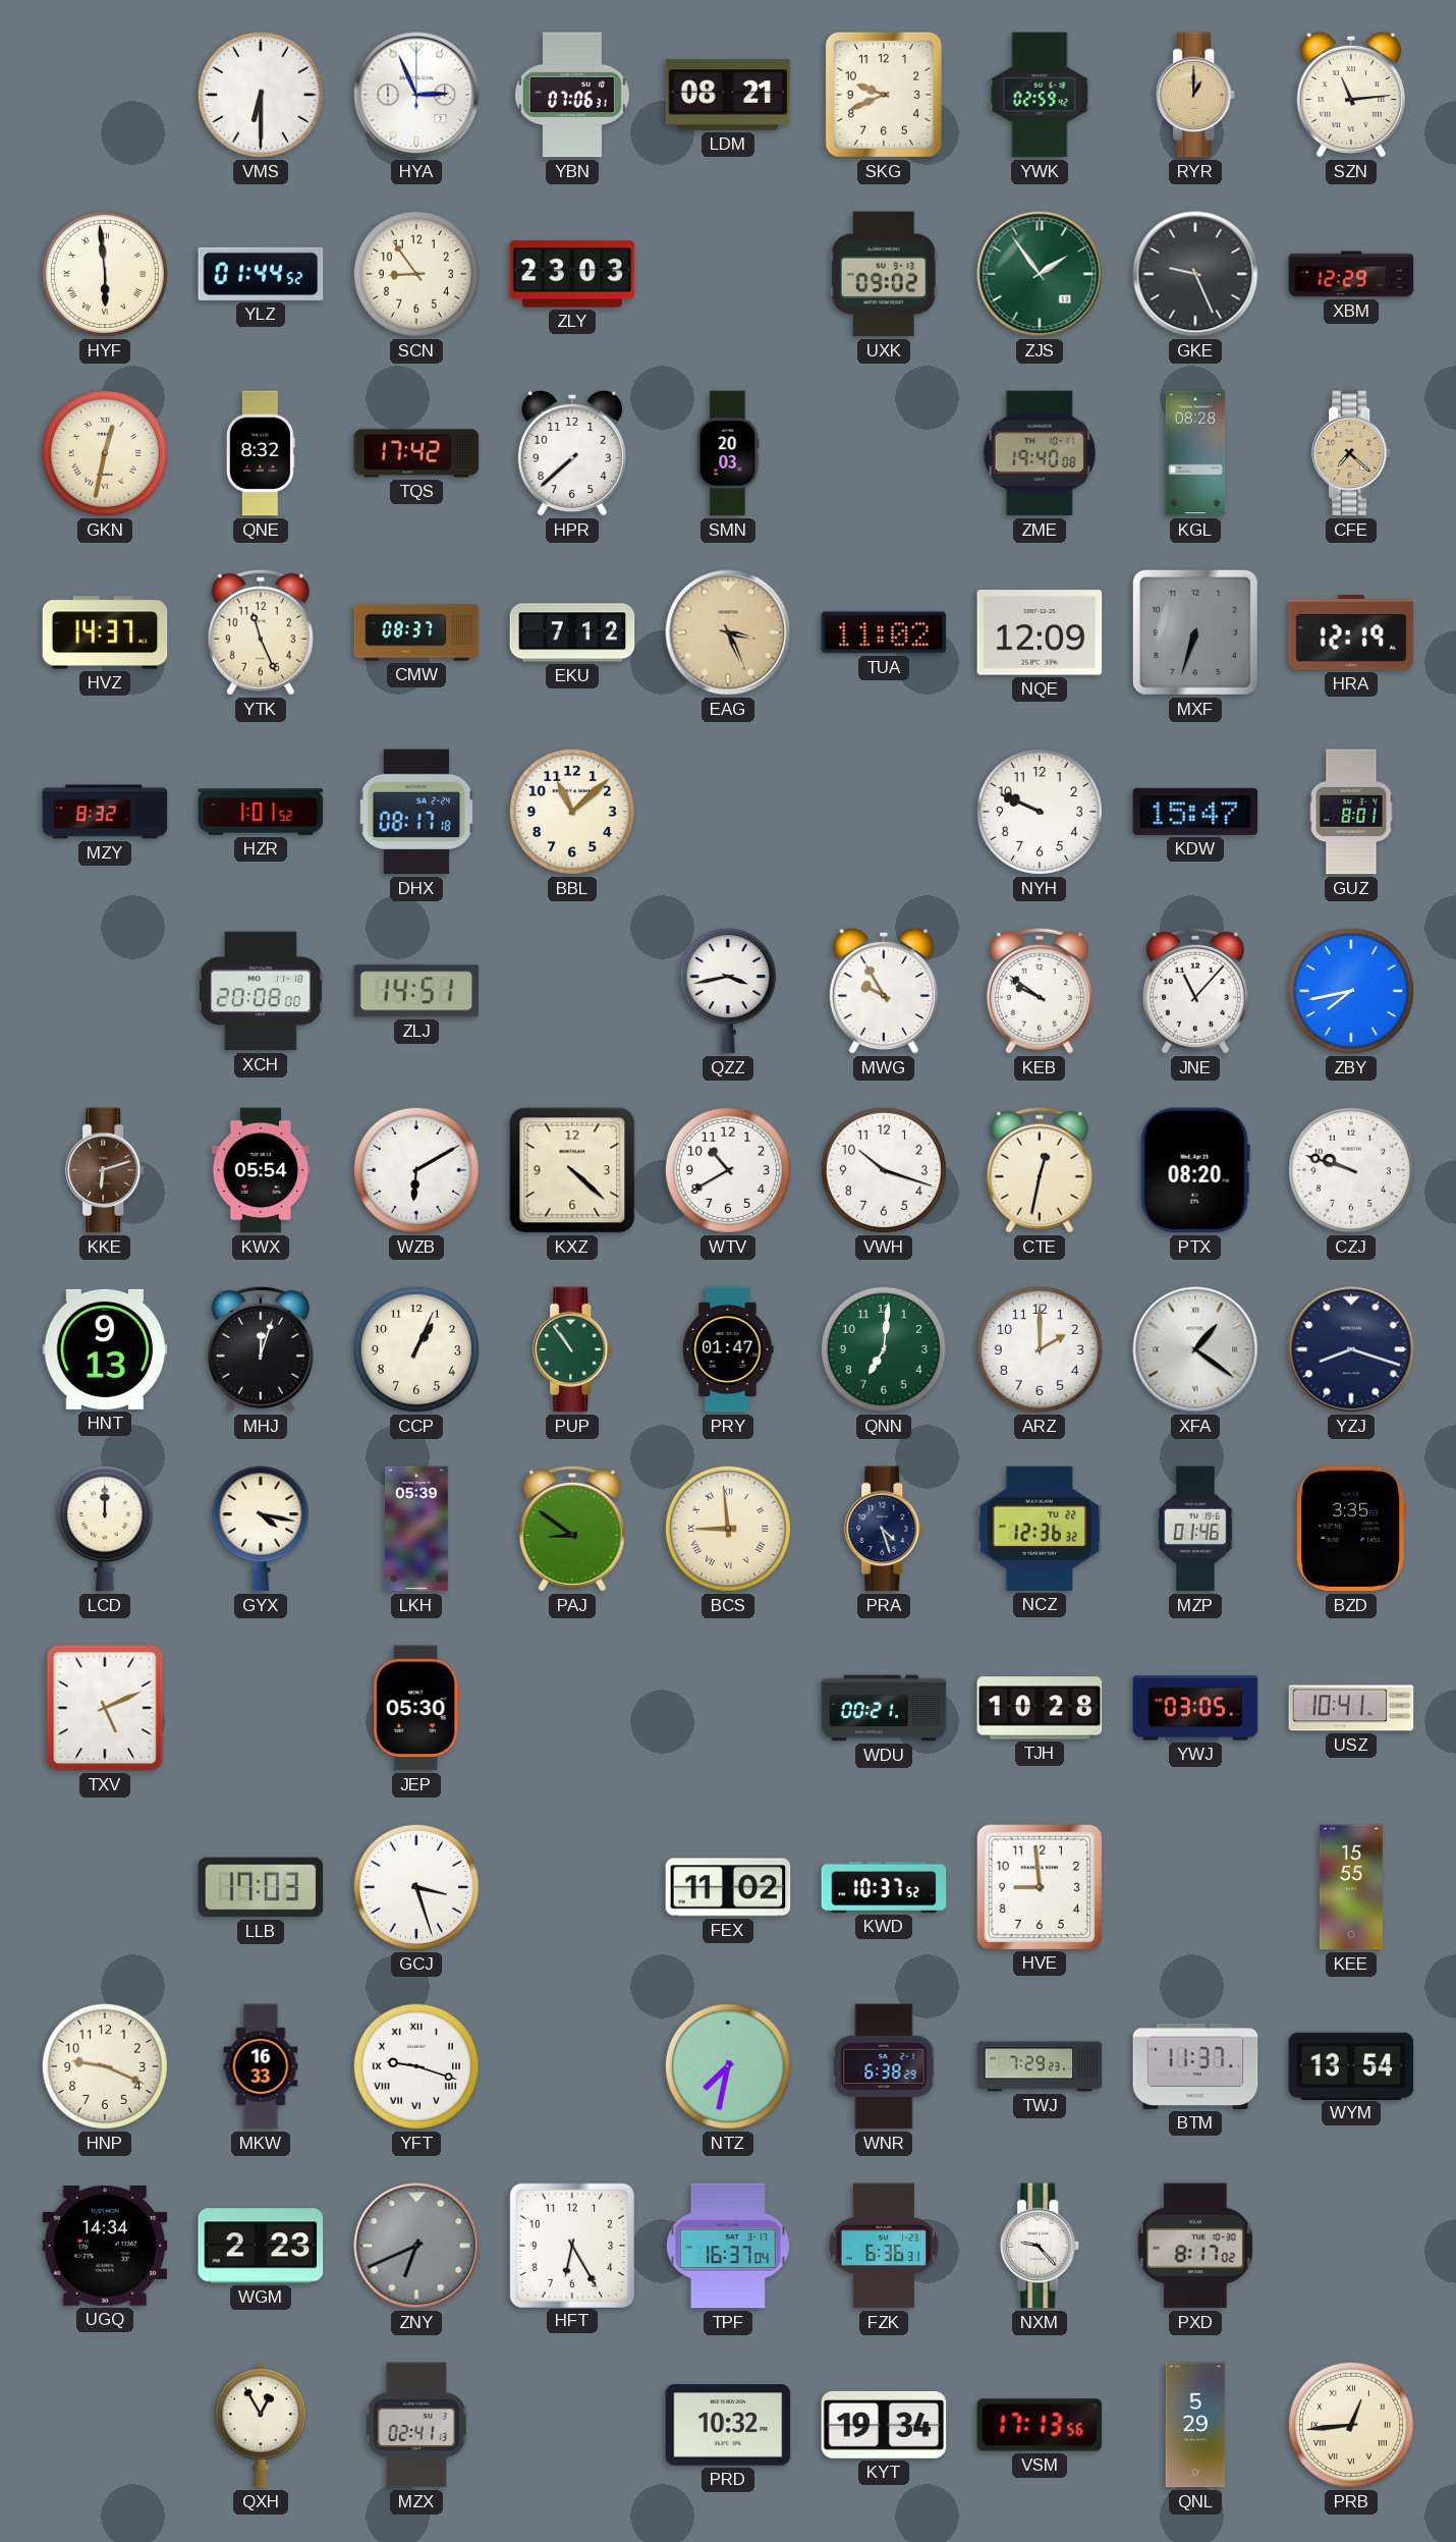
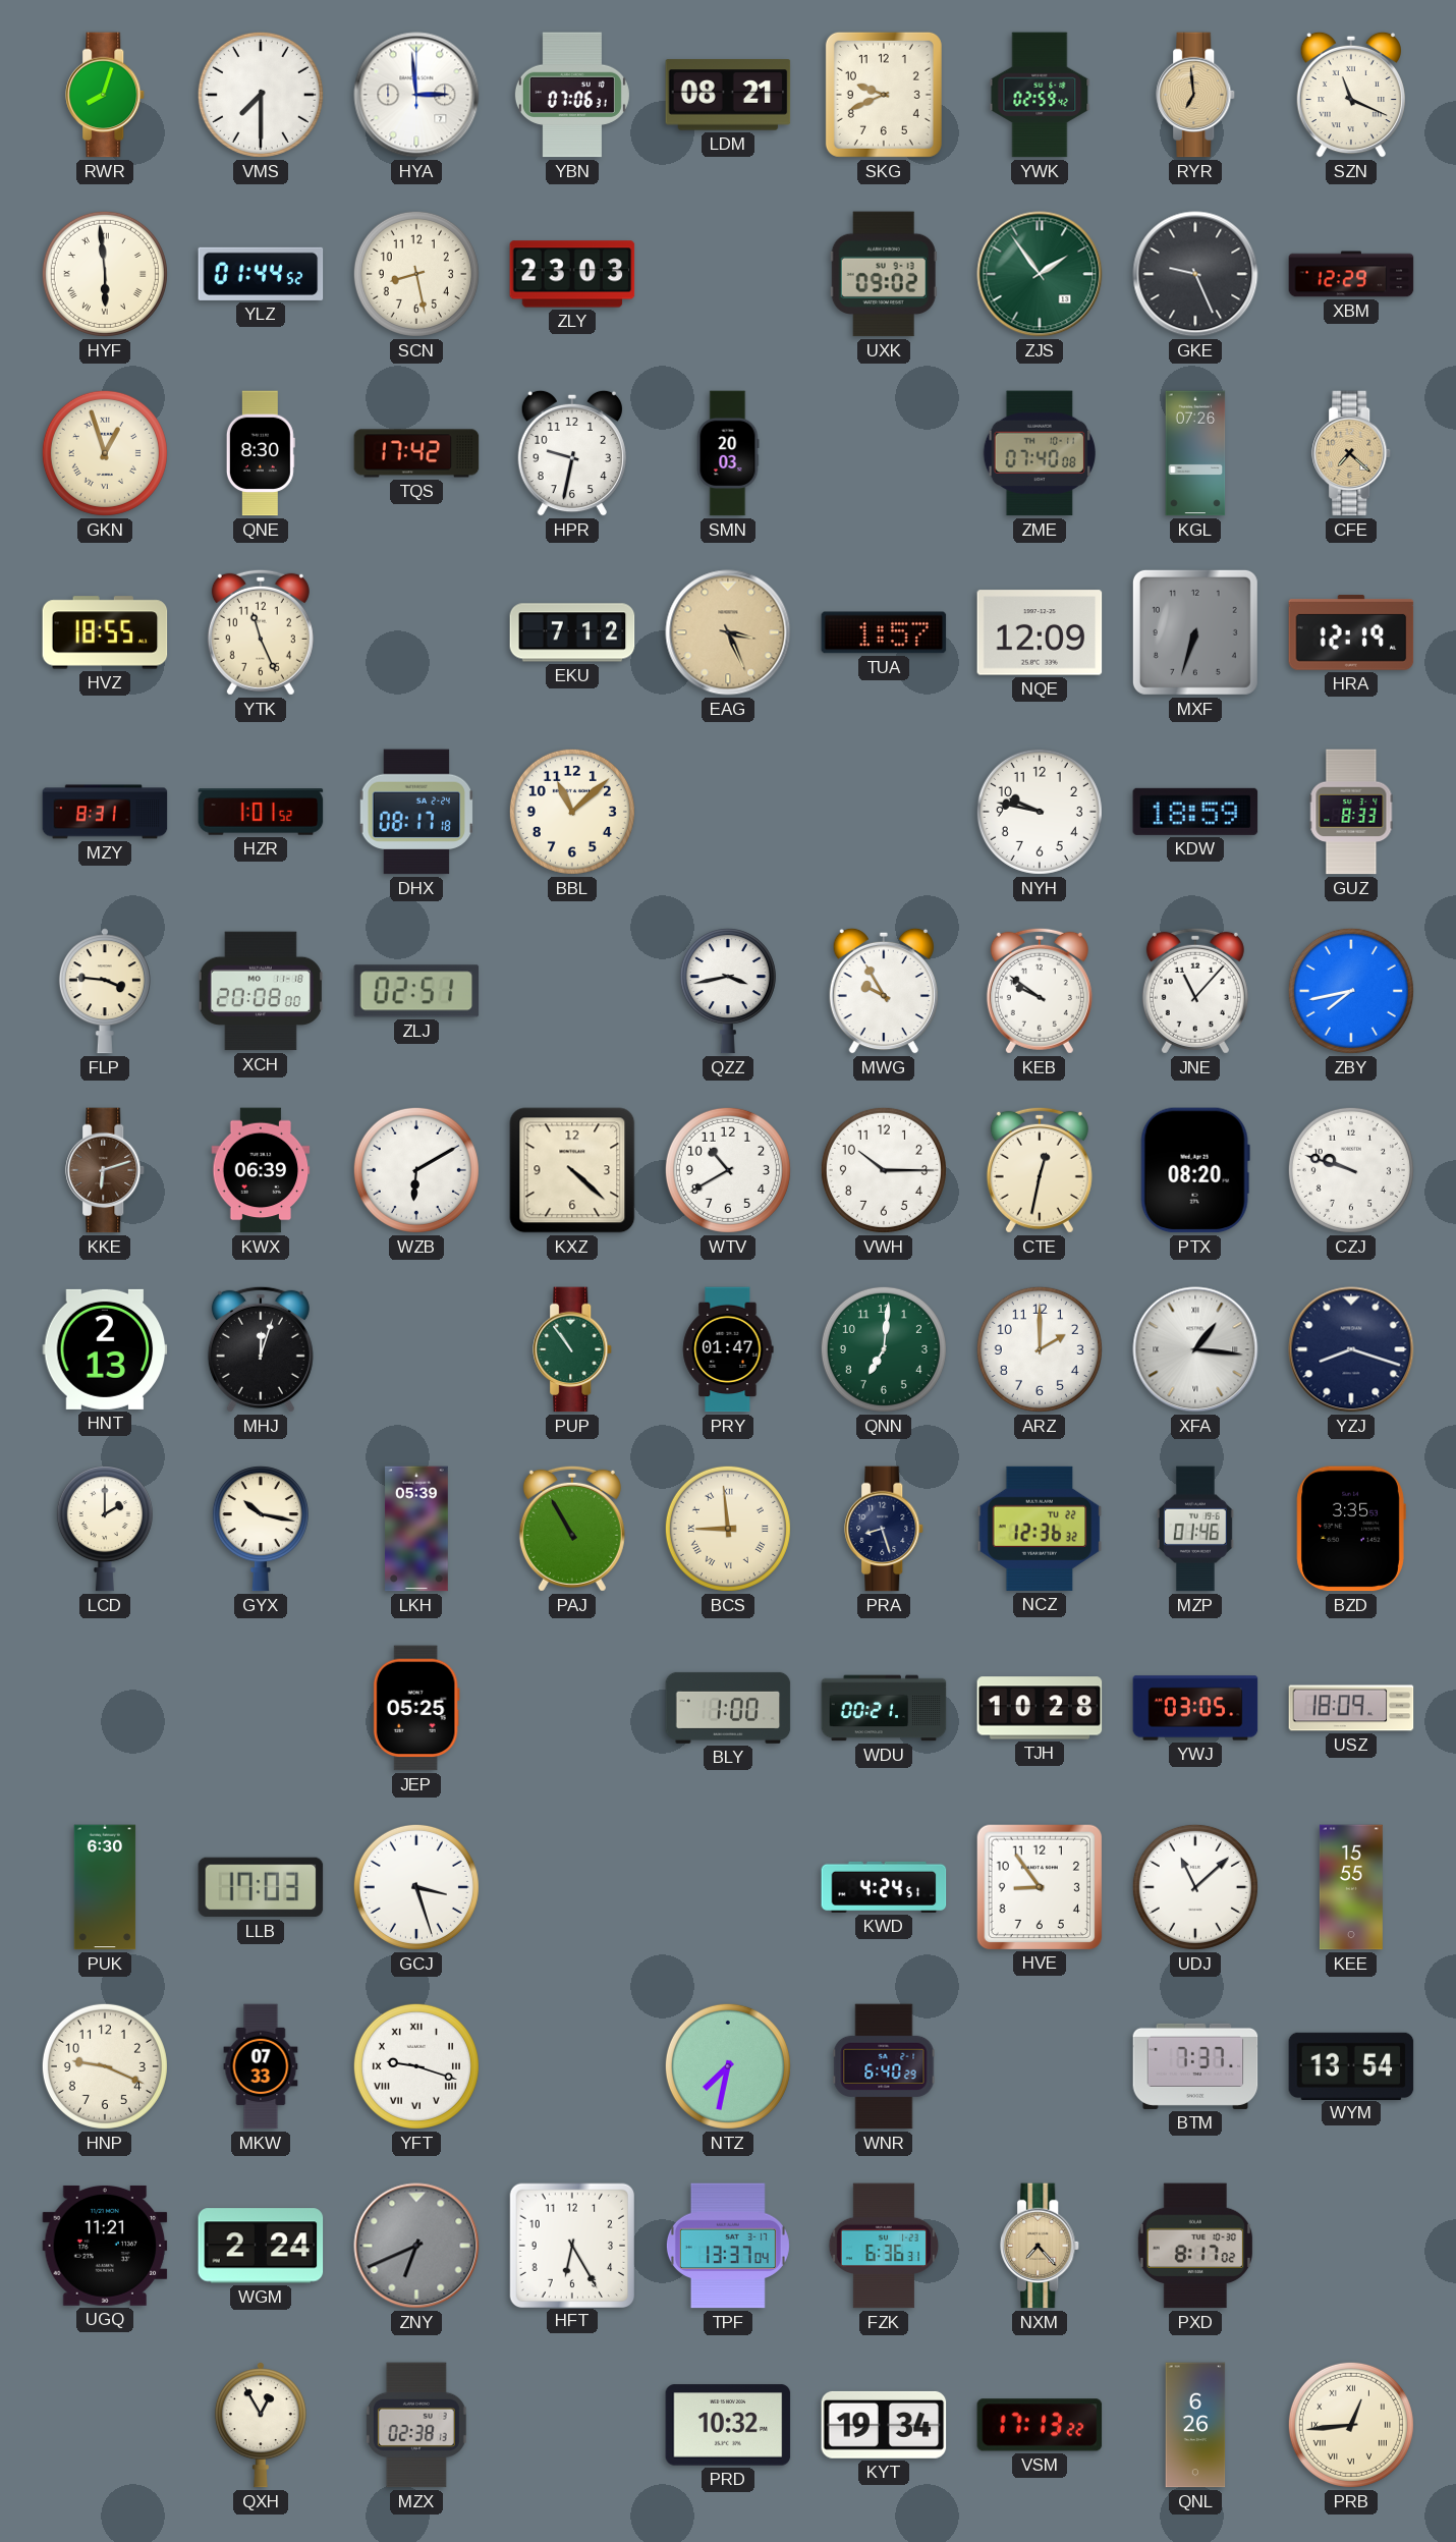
RWR: none -> 8:03
VMS: 6:30 -> 7:30
HYA: 2:56 -> 2:59
RYR: 1:00 -> 6:59
SZN: 11:14 -> 11:19
SCN: 8:54 -> 8:28
GKN: 12:32 -> 12:57
QNE: 8:32 -> 8:30
HPR: 7:38 -> 9:32
ZME: 19:40 -> 07:40
KGL: 08:28 -> 07:26
HVZ: 14:37 -> 18:55
CMW: 08:37 -> none
TUA: 11:02 -> 1:57
MZY: 8:32 -> 8:31
NYH: 9:49 -> 9:47
KDW: 15:47 -> 18:59
GUZ: 8:01 -> 8:33
FLP: none -> 3:46
ZLJ: 14:51 -> 02:51
KWX: 05:54 -> 06:39
VWH: 10:18 -> 10:15
HNT: 9:13 -> 2:13
CCP: 1:04 -> none
XFA: 1:21 -> 1:16
LCD: 12:00 -> 2:00
GYX: 4:17 -> 10:17
PAJ: 8:51 -> 10:55
PRA: 4:27 -> 8:27
TXV: 5:11 -> none
JEP: 05:30 -> 05:25
BLY: none -> 1:00
USZ: 10:41 -> 18:09
PUK: none -> 6:30
FEX: 11:02 -> none
KWD: 10:37 -> 4:24
HVE: 8:59 -> 8:54
UDJ: none -> 11:08
MKW: 16:33 -> 07:33
WNR: 6:38 -> 6:40
TWJ: 7:29 -> none
BTM: 11:37 -> 7:37
UGQ: 14:34 -> 11:21
WGM: 2:23 -> 2:24
TPF: 16:37 -> 13:37
NXM: 9:23 -> 7:23
NXM dial: white -> champagne
MZX: 02:41 -> 02:38
VSM: 17:13:56 -> 17:13:22
QNL: 5:29 -> 6:26
